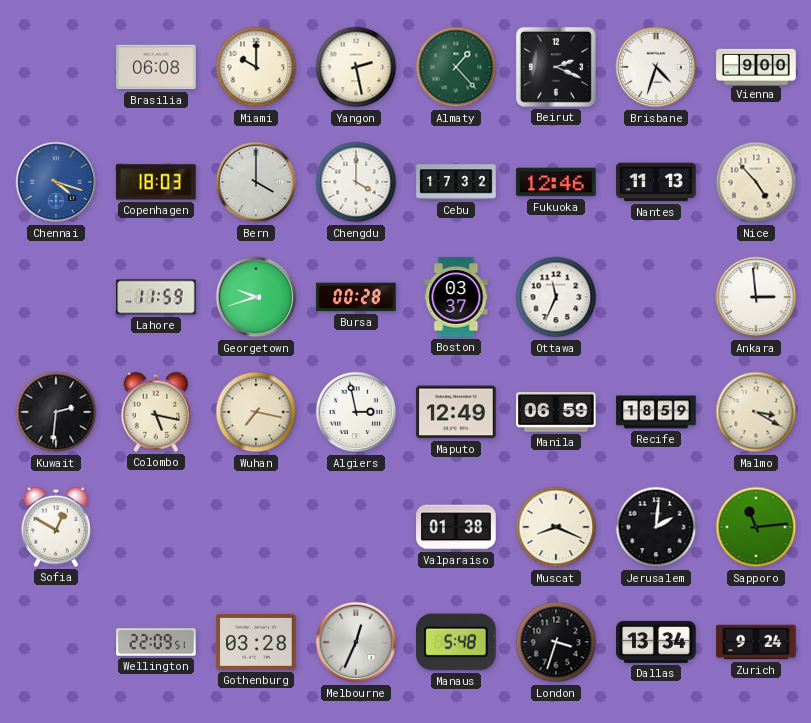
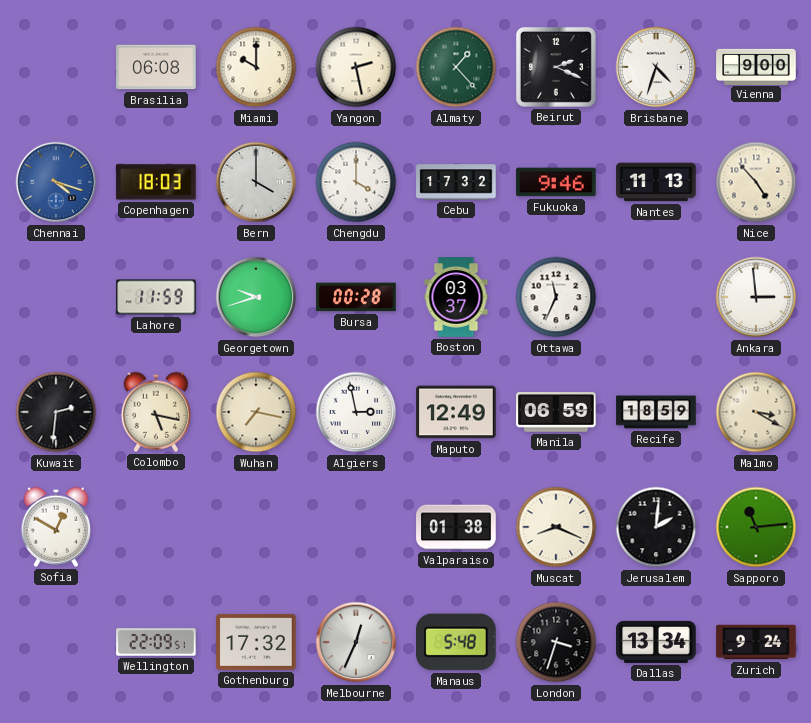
Fukuoka: 12:46 -> 9:46
Gothenburg: 03:28 -> 17:32
